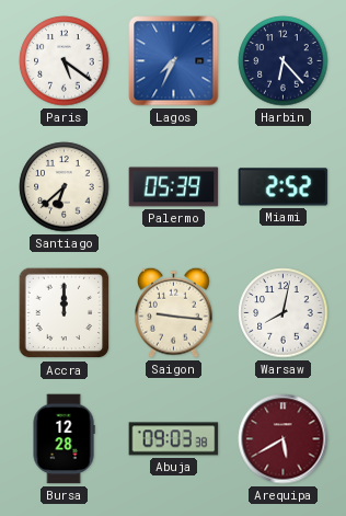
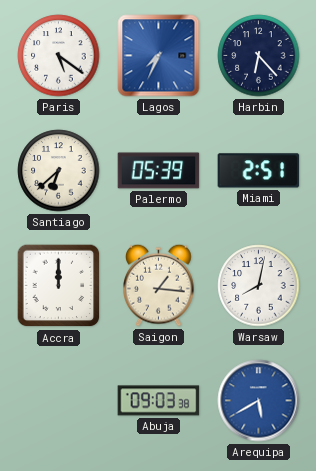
Miami: 2:52 -> 2:51
Saigon: 9:16 -> 1:16
Bursa: 12:28 -> none
Arequipa dial: burgundy -> blue
